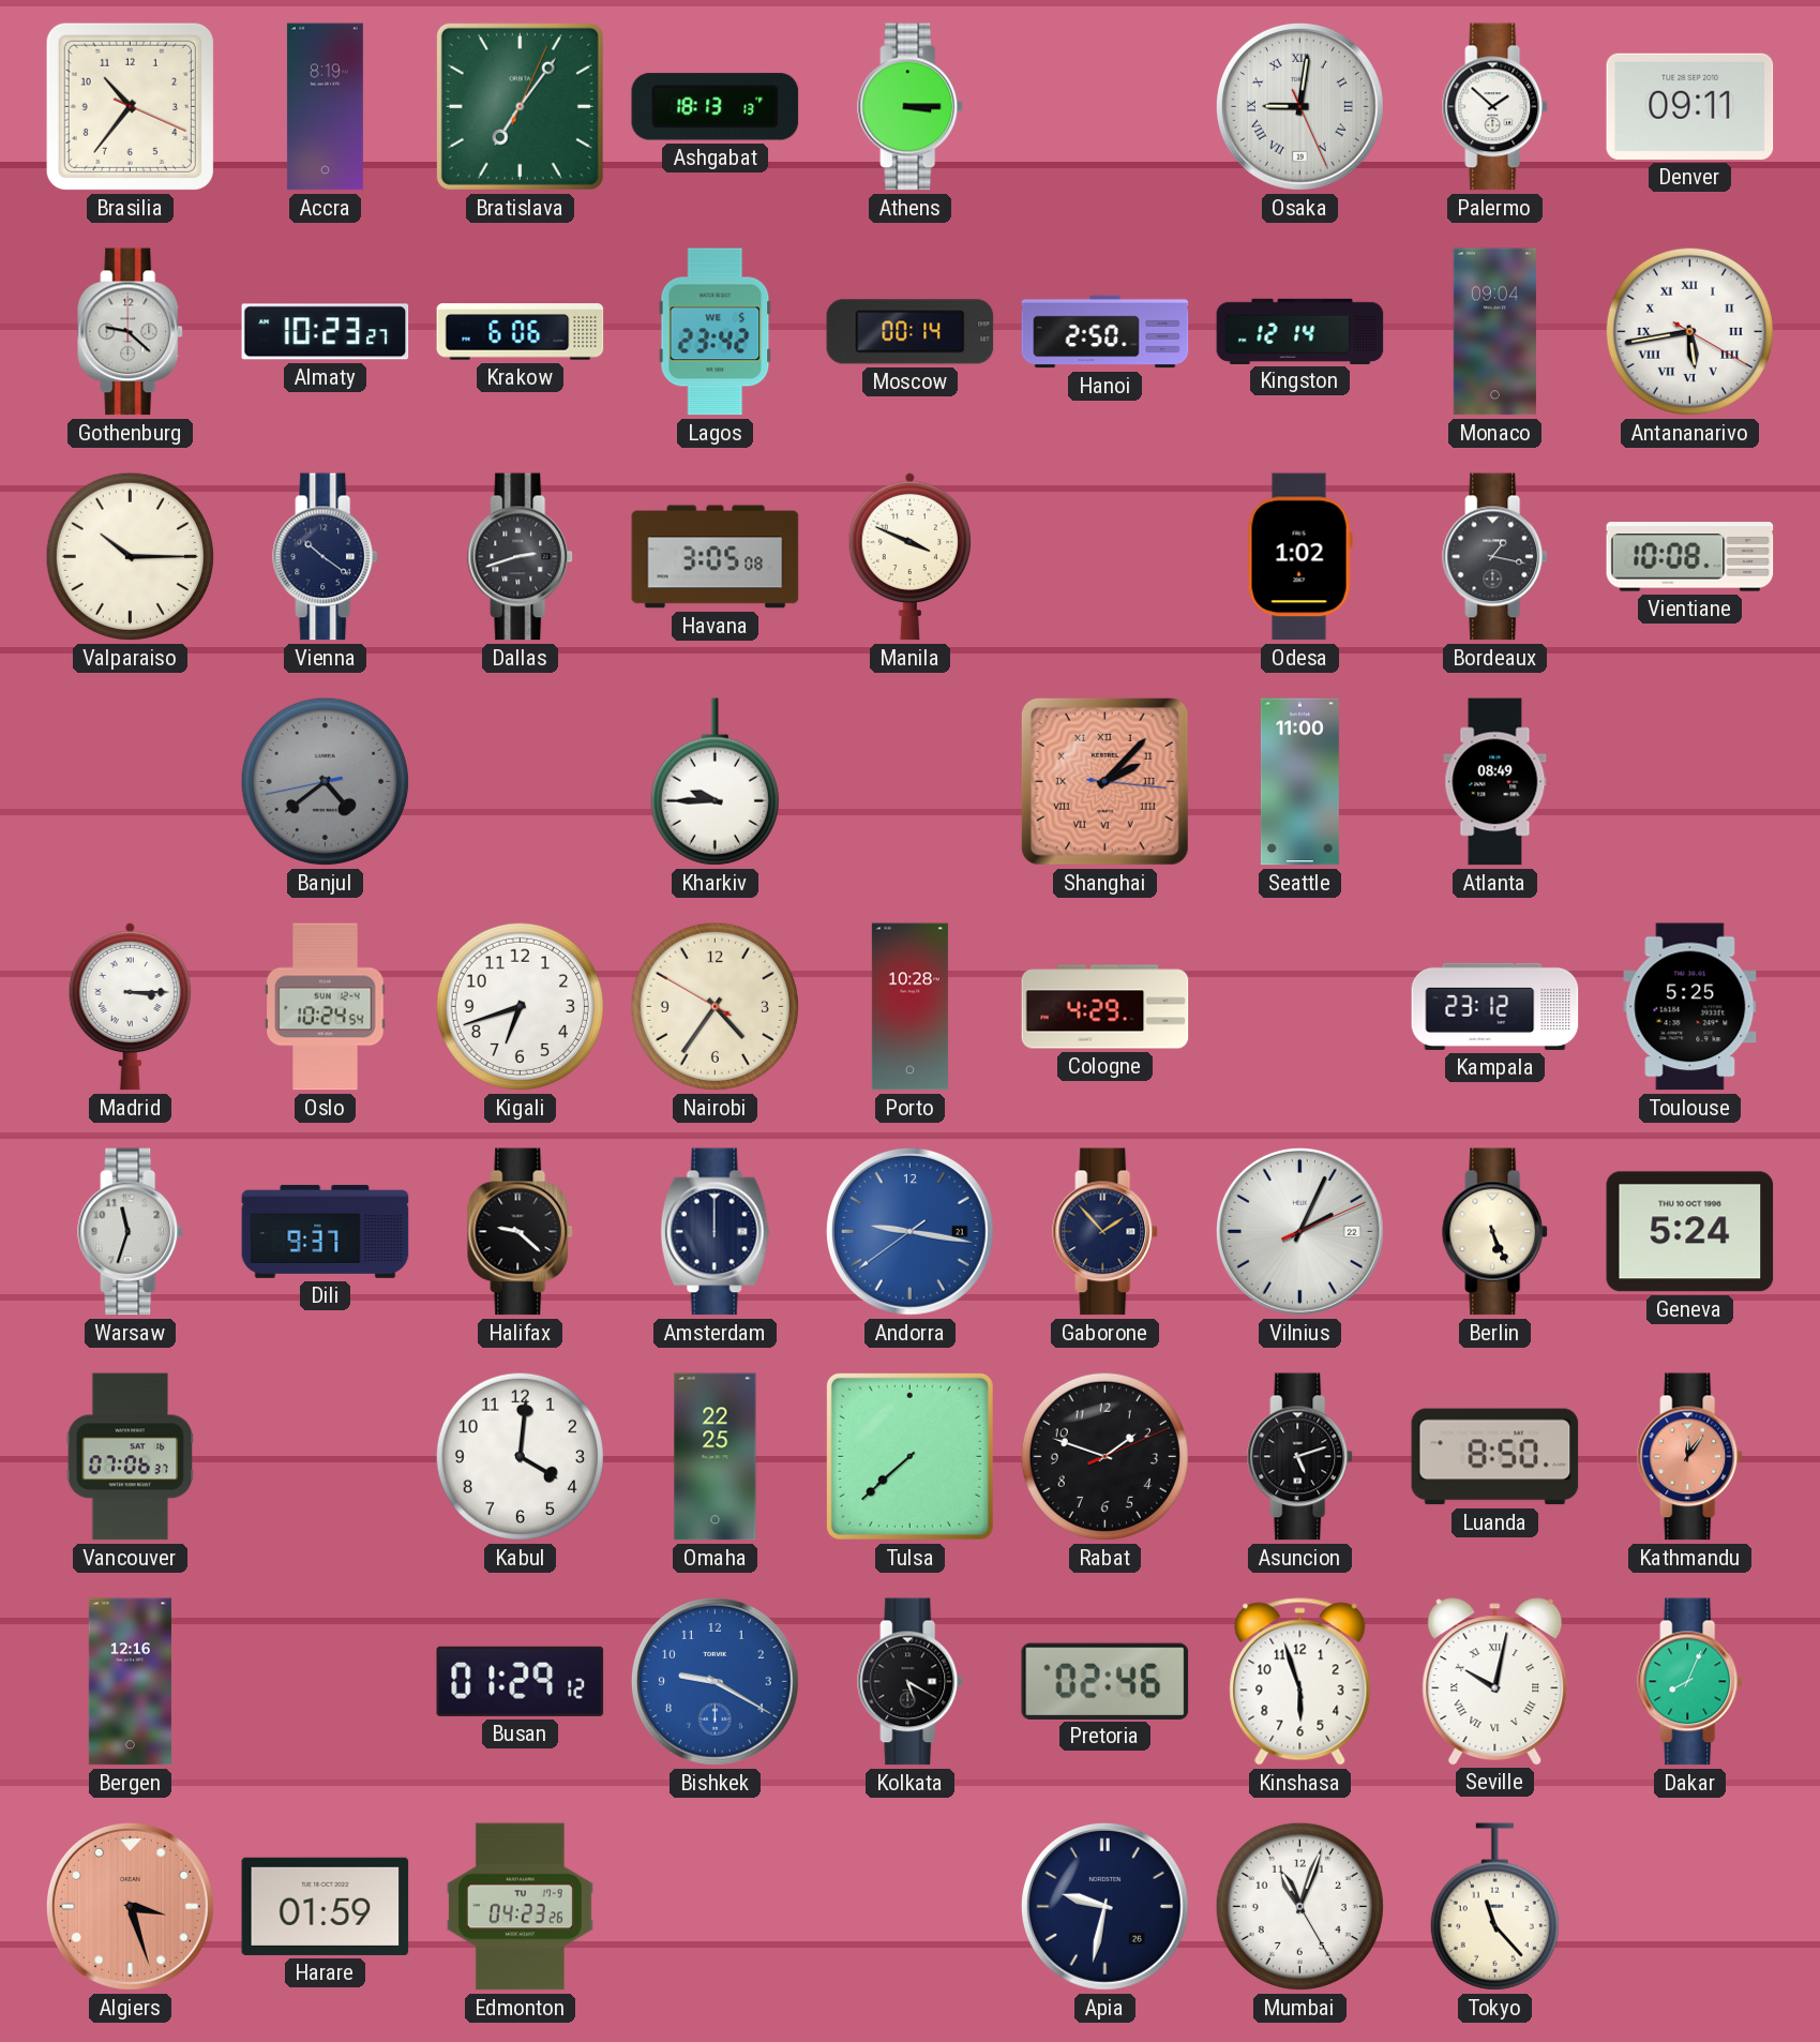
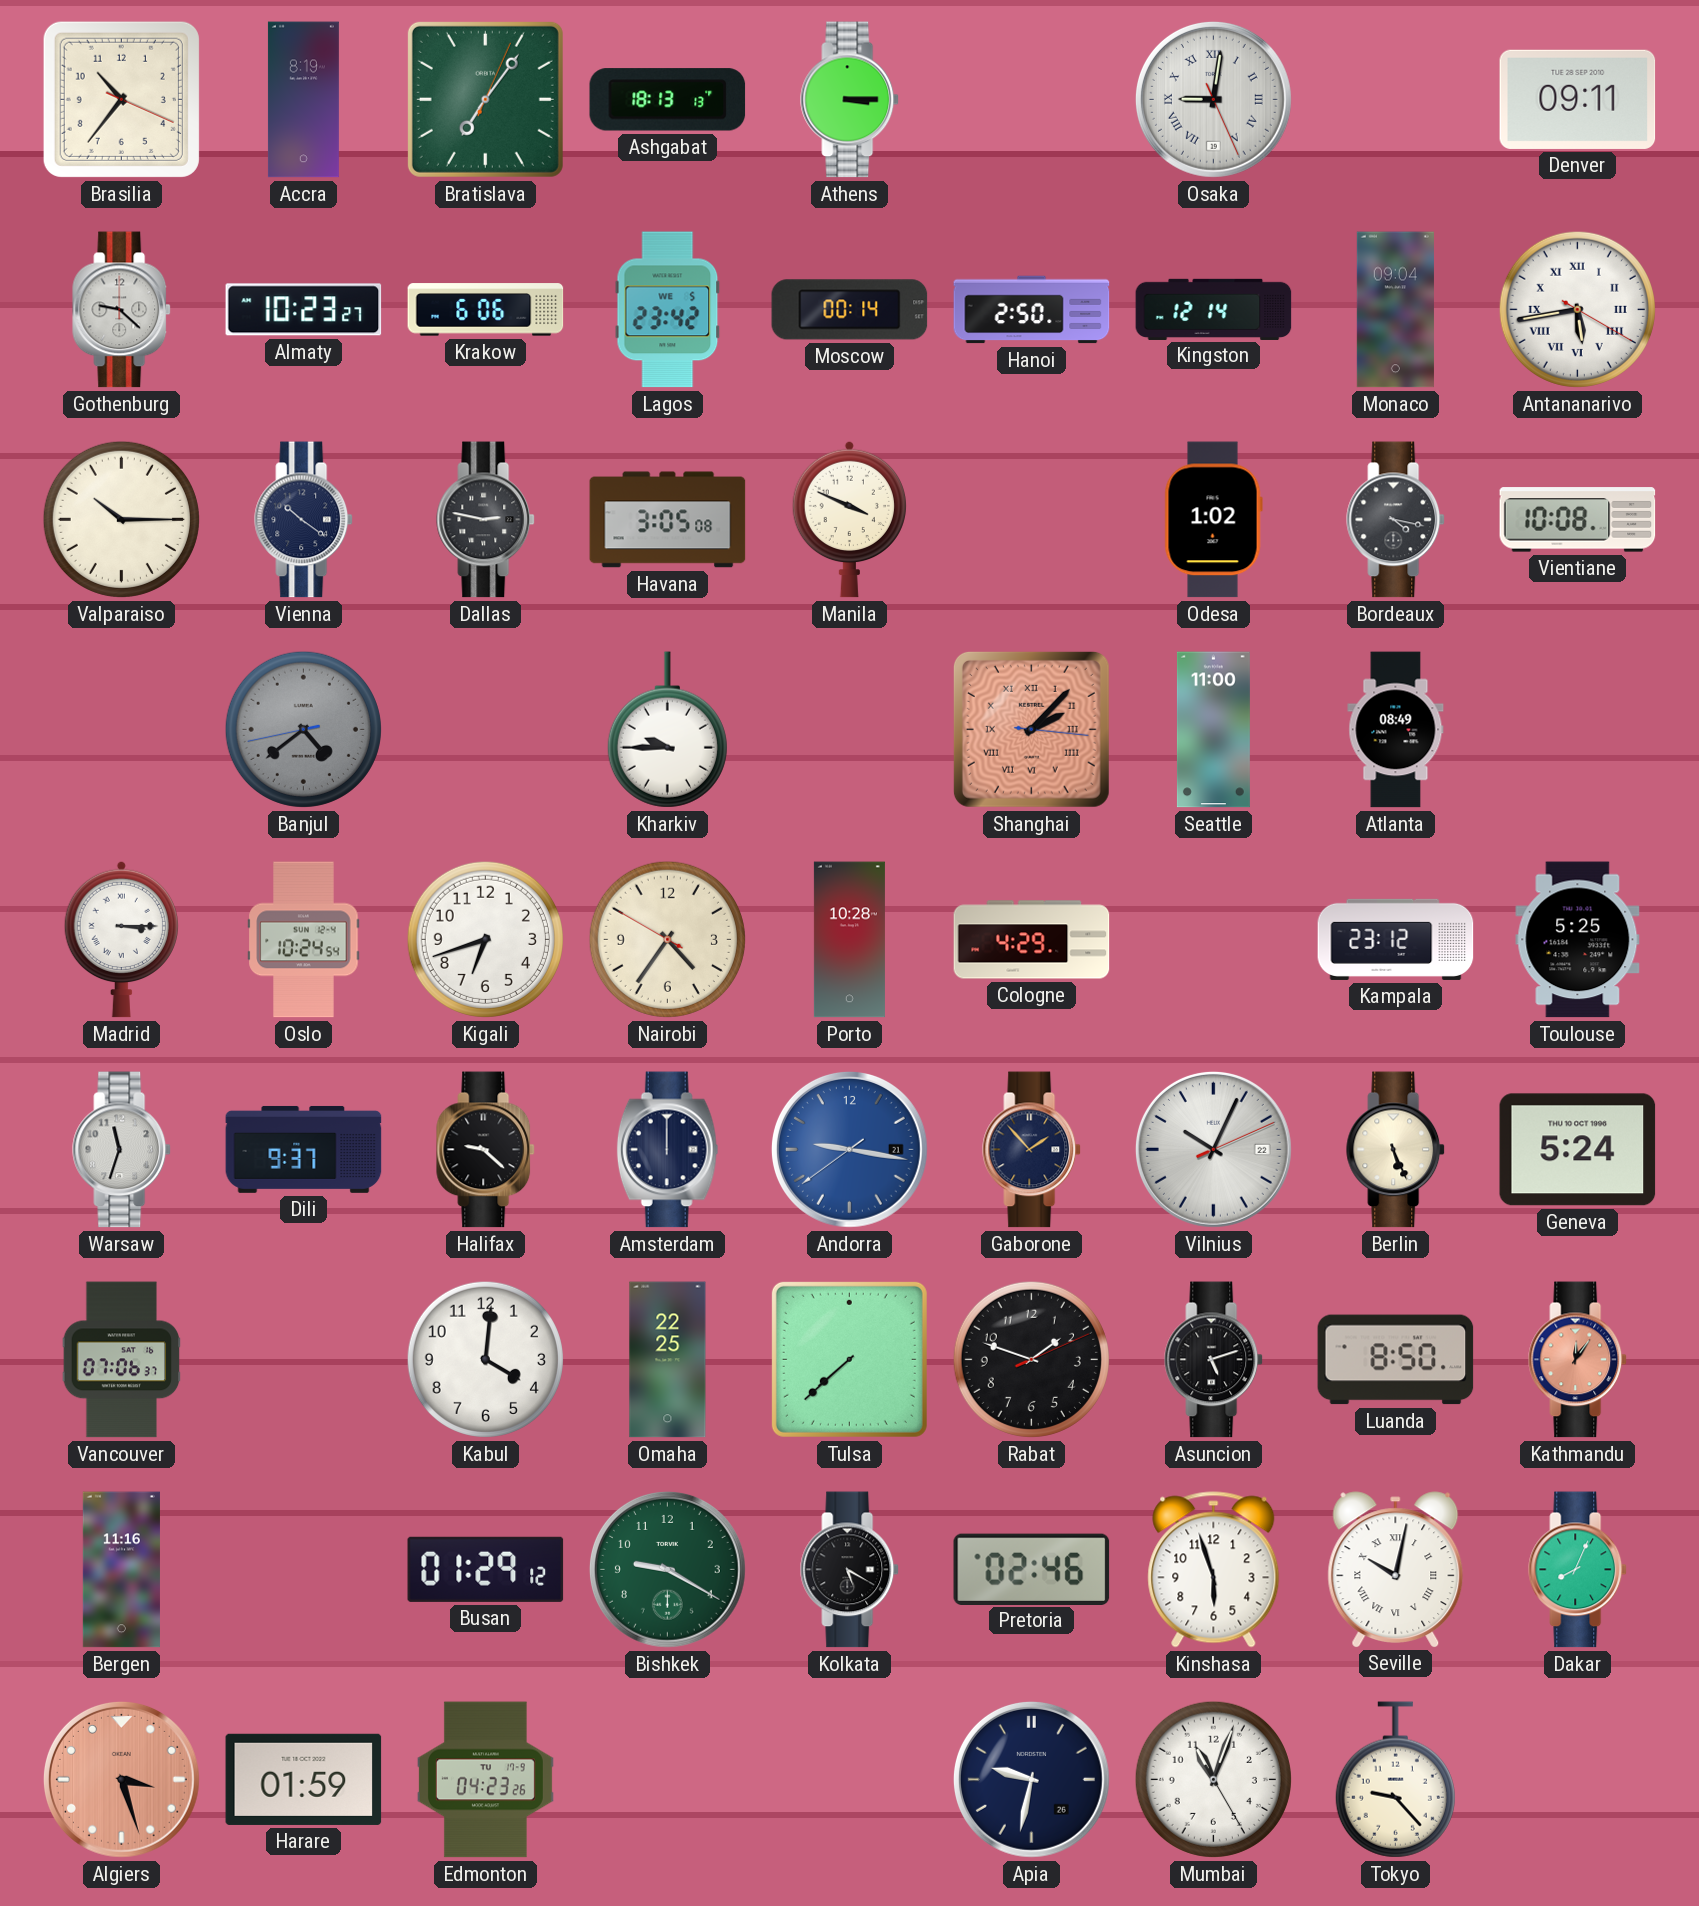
Palermo: 1:52 -> none
Dallas: 2:42 -> 2:47
Bordeaux: 1:17 -> 4:17
Vilnius: 2:04 -> 10:04
Bergen: 12:16 -> 11:16
Bishkek dial: blue -> green
Tokyo: 11:23 -> 9:23
